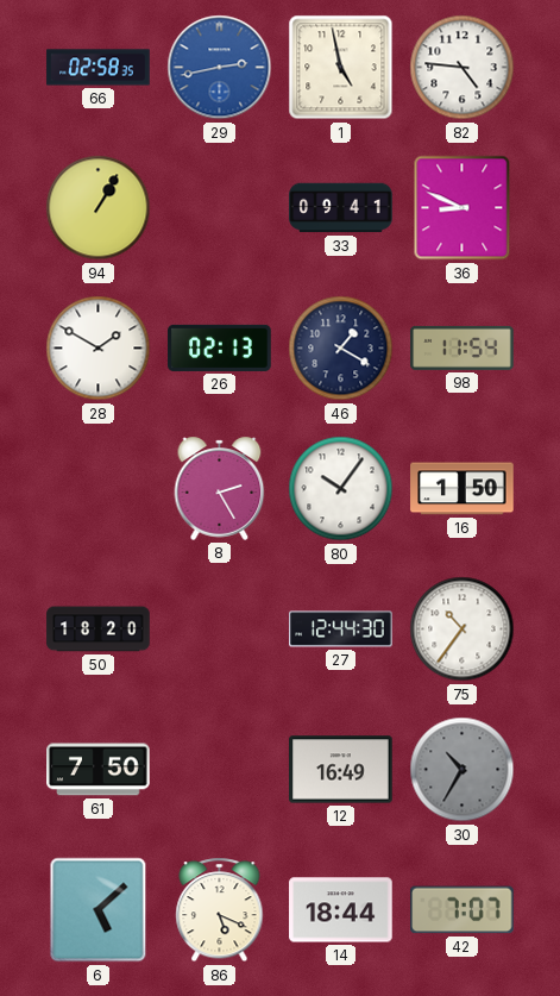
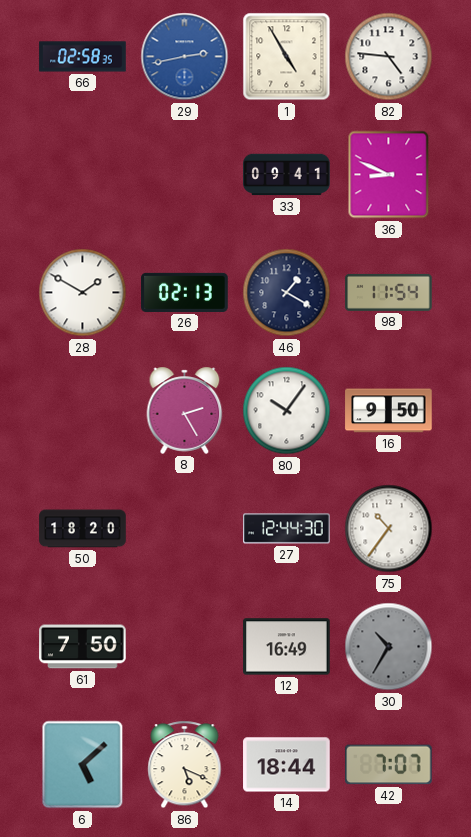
1: 4:58 -> 4:55
94: 1:05 -> none
16: 1:50 -> 9:50
